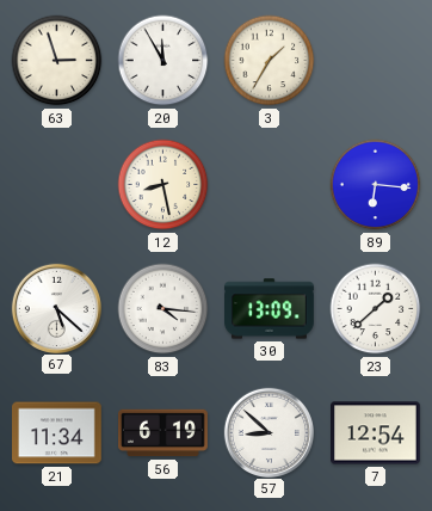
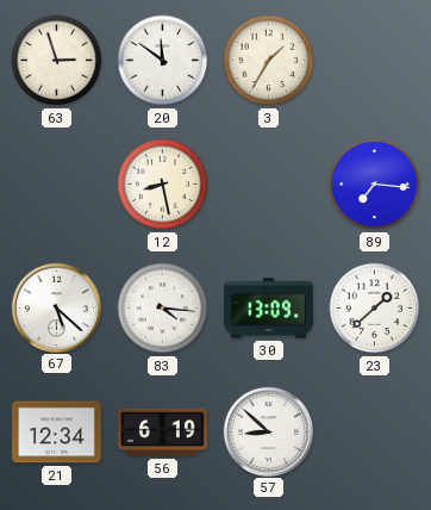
20: 11:55 -> 11:51
89: 6:16 -> 7:16
21: 11:34 -> 12:34
7: 12:54 -> none
